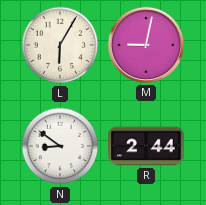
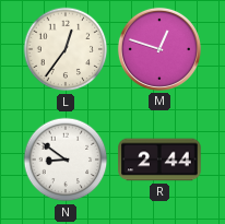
L: 6:05 -> 12:36
M: 9:02 -> 12:48
